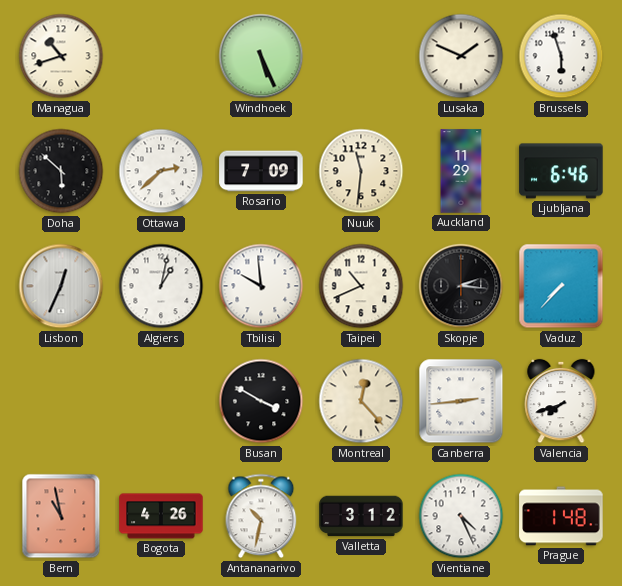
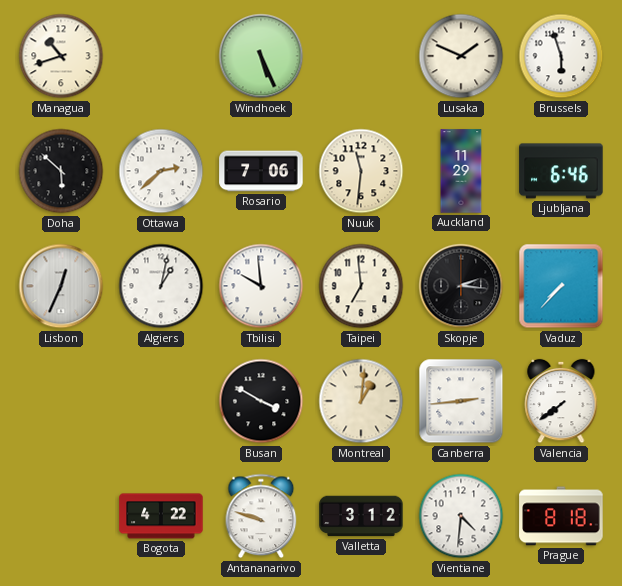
Rosario: 7:09 -> 7:06
Taipei: 10:41 -> 6:59
Montreal: 12:23 -> 1:01
Valencia: 7:42 -> 7:39
Bern: 10:58 -> none
Bogota: 4:26 -> 4:22
Antananarivo: 10:32 -> 9:48
Vientiane: 4:26 -> 4:31
Prague: 1:48 -> 8:18
